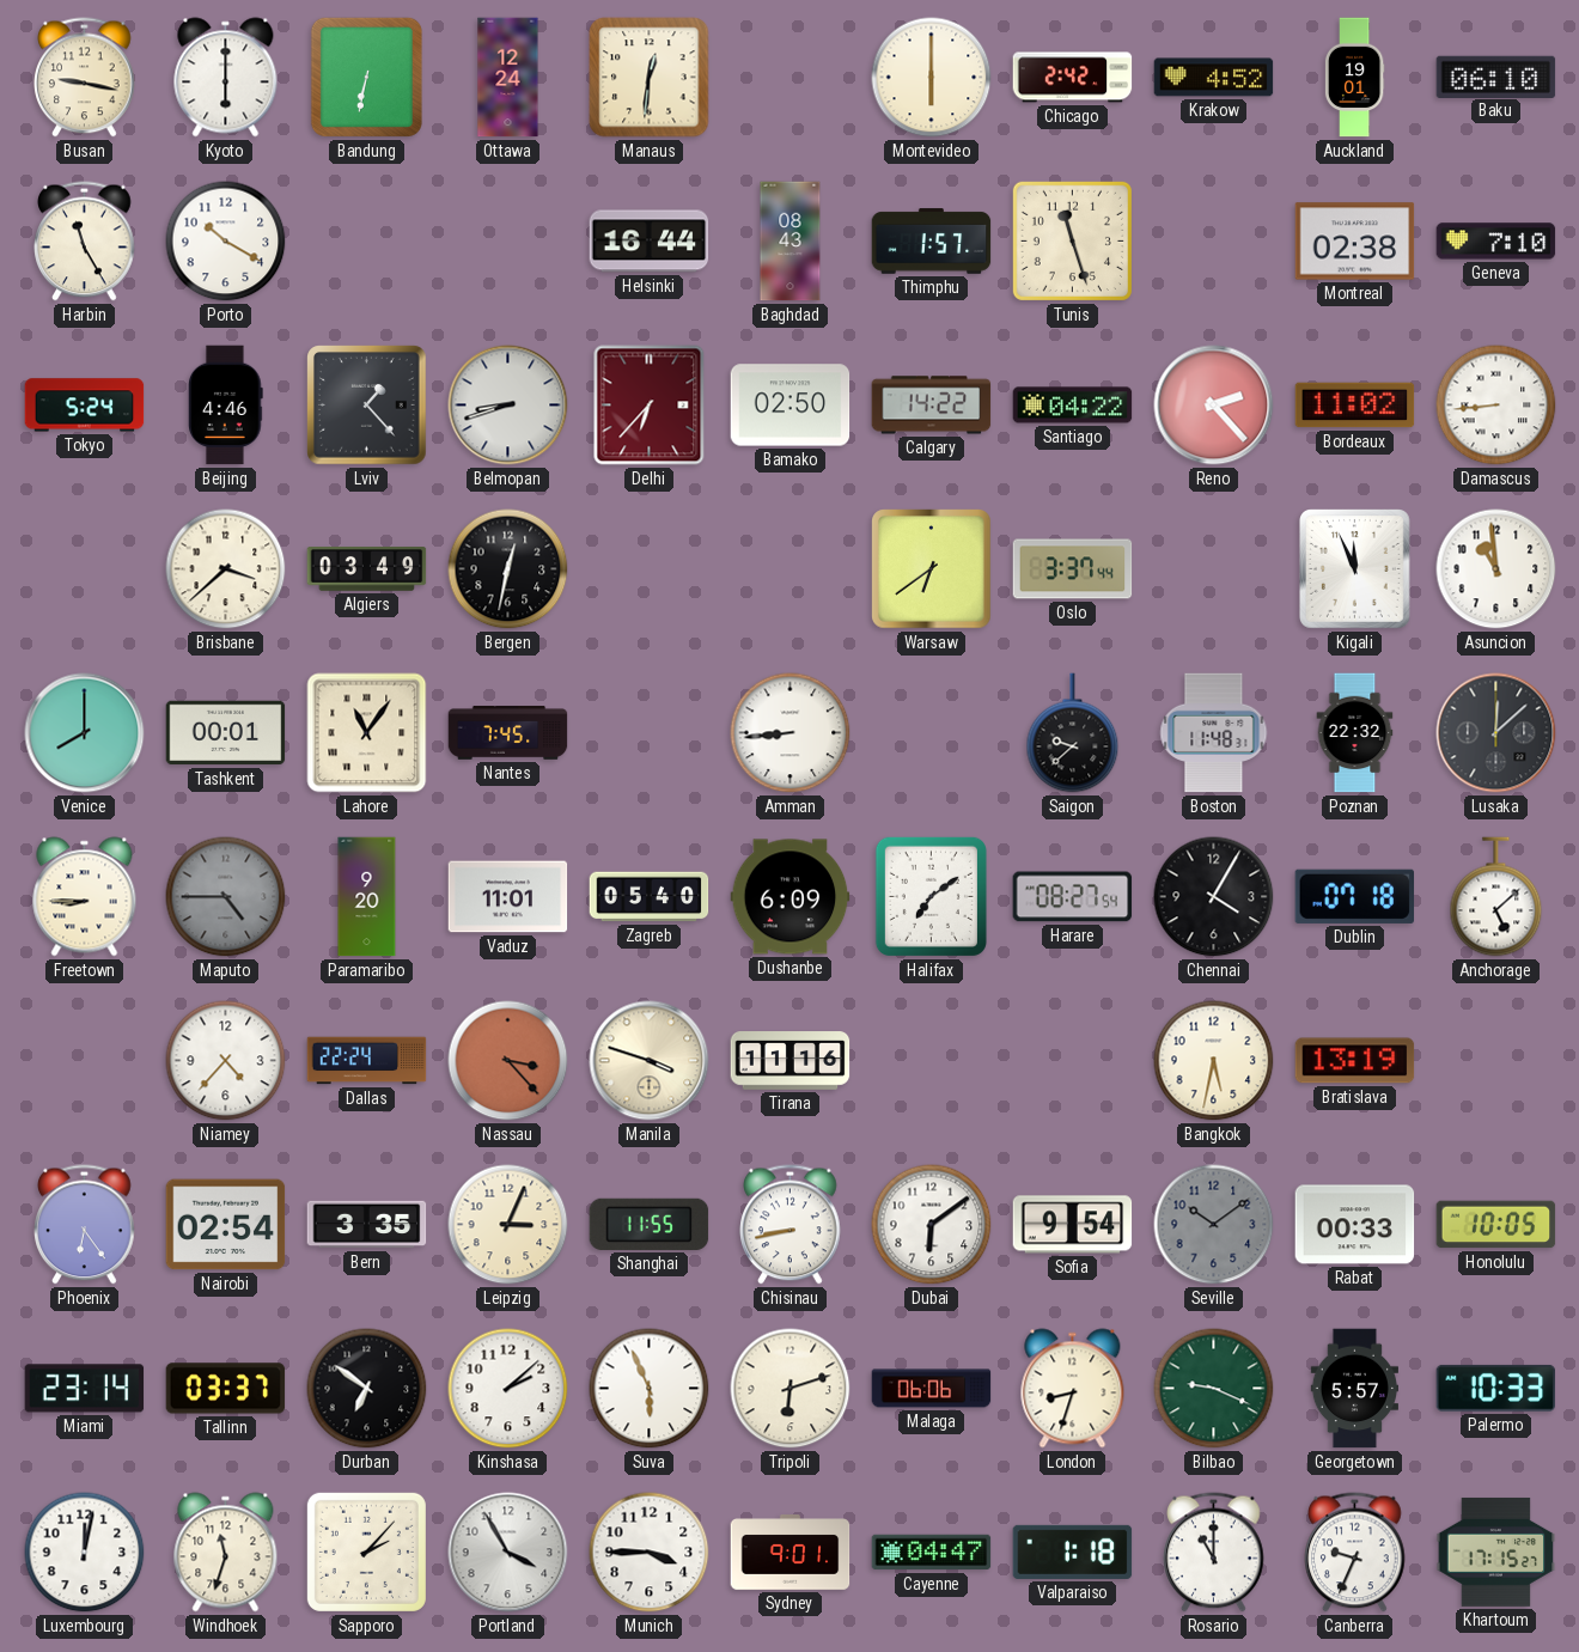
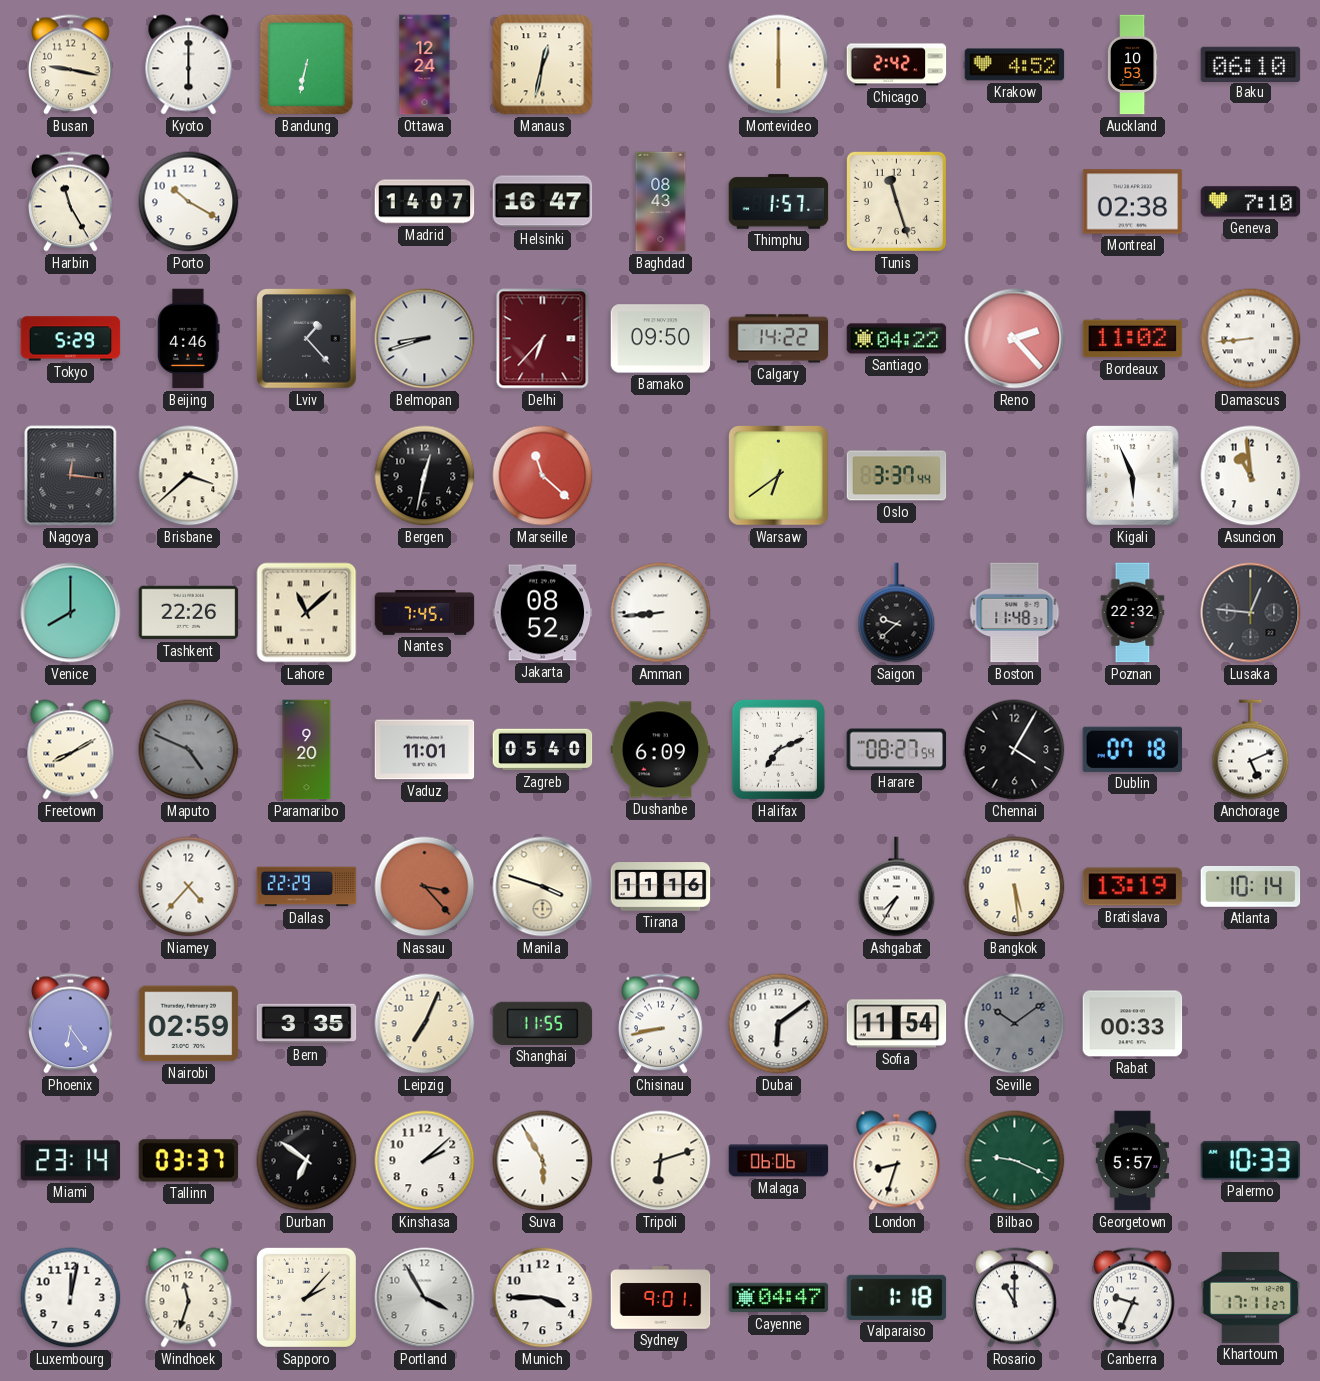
Manaus: 12:31 -> 12:32
Auckland: 19:01 -> 10:53
Madrid: none -> 14:07
Helsinki: 16:44 -> 16:47
Tokyo: 5:24 -> 5:29
Bamako: 02:50 -> 09:50
Nagoya: none -> 12:16
Algiers: 03:49 -> none
Marseille: none -> 11:22
Kigali: 11:56 -> 5:56
Tashkent: 00:01 -> 22:26
Lahore: 11:06 -> 11:08
Jakarta: none -> 08:52
Lusaka: 12:08 -> 12:46
Freetown: 8:45 -> 8:10
Maputo: 4:45 -> 4:49
Halifax: 7:09 -> 7:11
Anchorage: 5:08 -> 5:11
Dallas: 22:24 -> 22:29
Ashgabat: none -> 7:35
Bangkok: 5:32 -> 5:29
Atlanta: none -> 10:14
Nairobi: 02:54 -> 02:59
Leipzig: 3:04 -> 7:04
Sofia: 9:54 -> 11:54
Honolulu: 10:05 -> none
Suva: 5:56 -> 5:55
Khartoum: 17:15 -> 17:11
